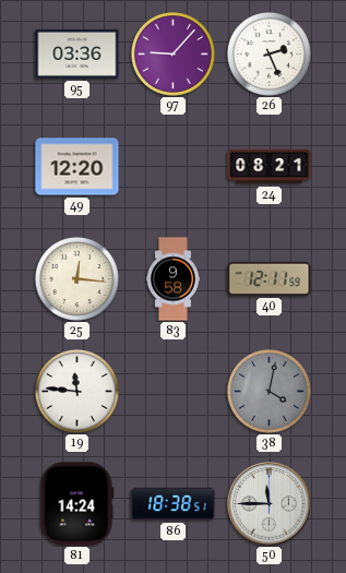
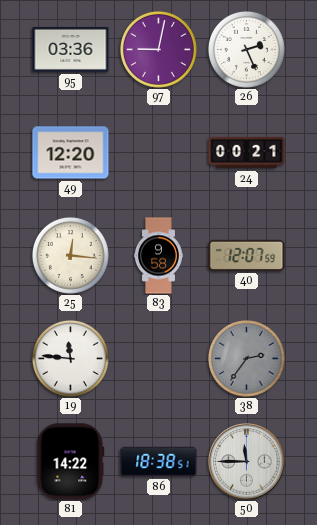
97: 9:07 -> 9:02
24: 08:21 -> 00:21
40: 12:11 -> 12:07
38: 4:02 -> 2:36
81: 14:24 -> 14:22
